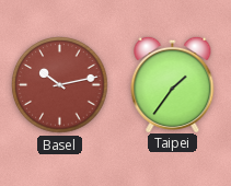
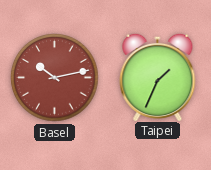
Taipei: 1:36 -> 1:34
